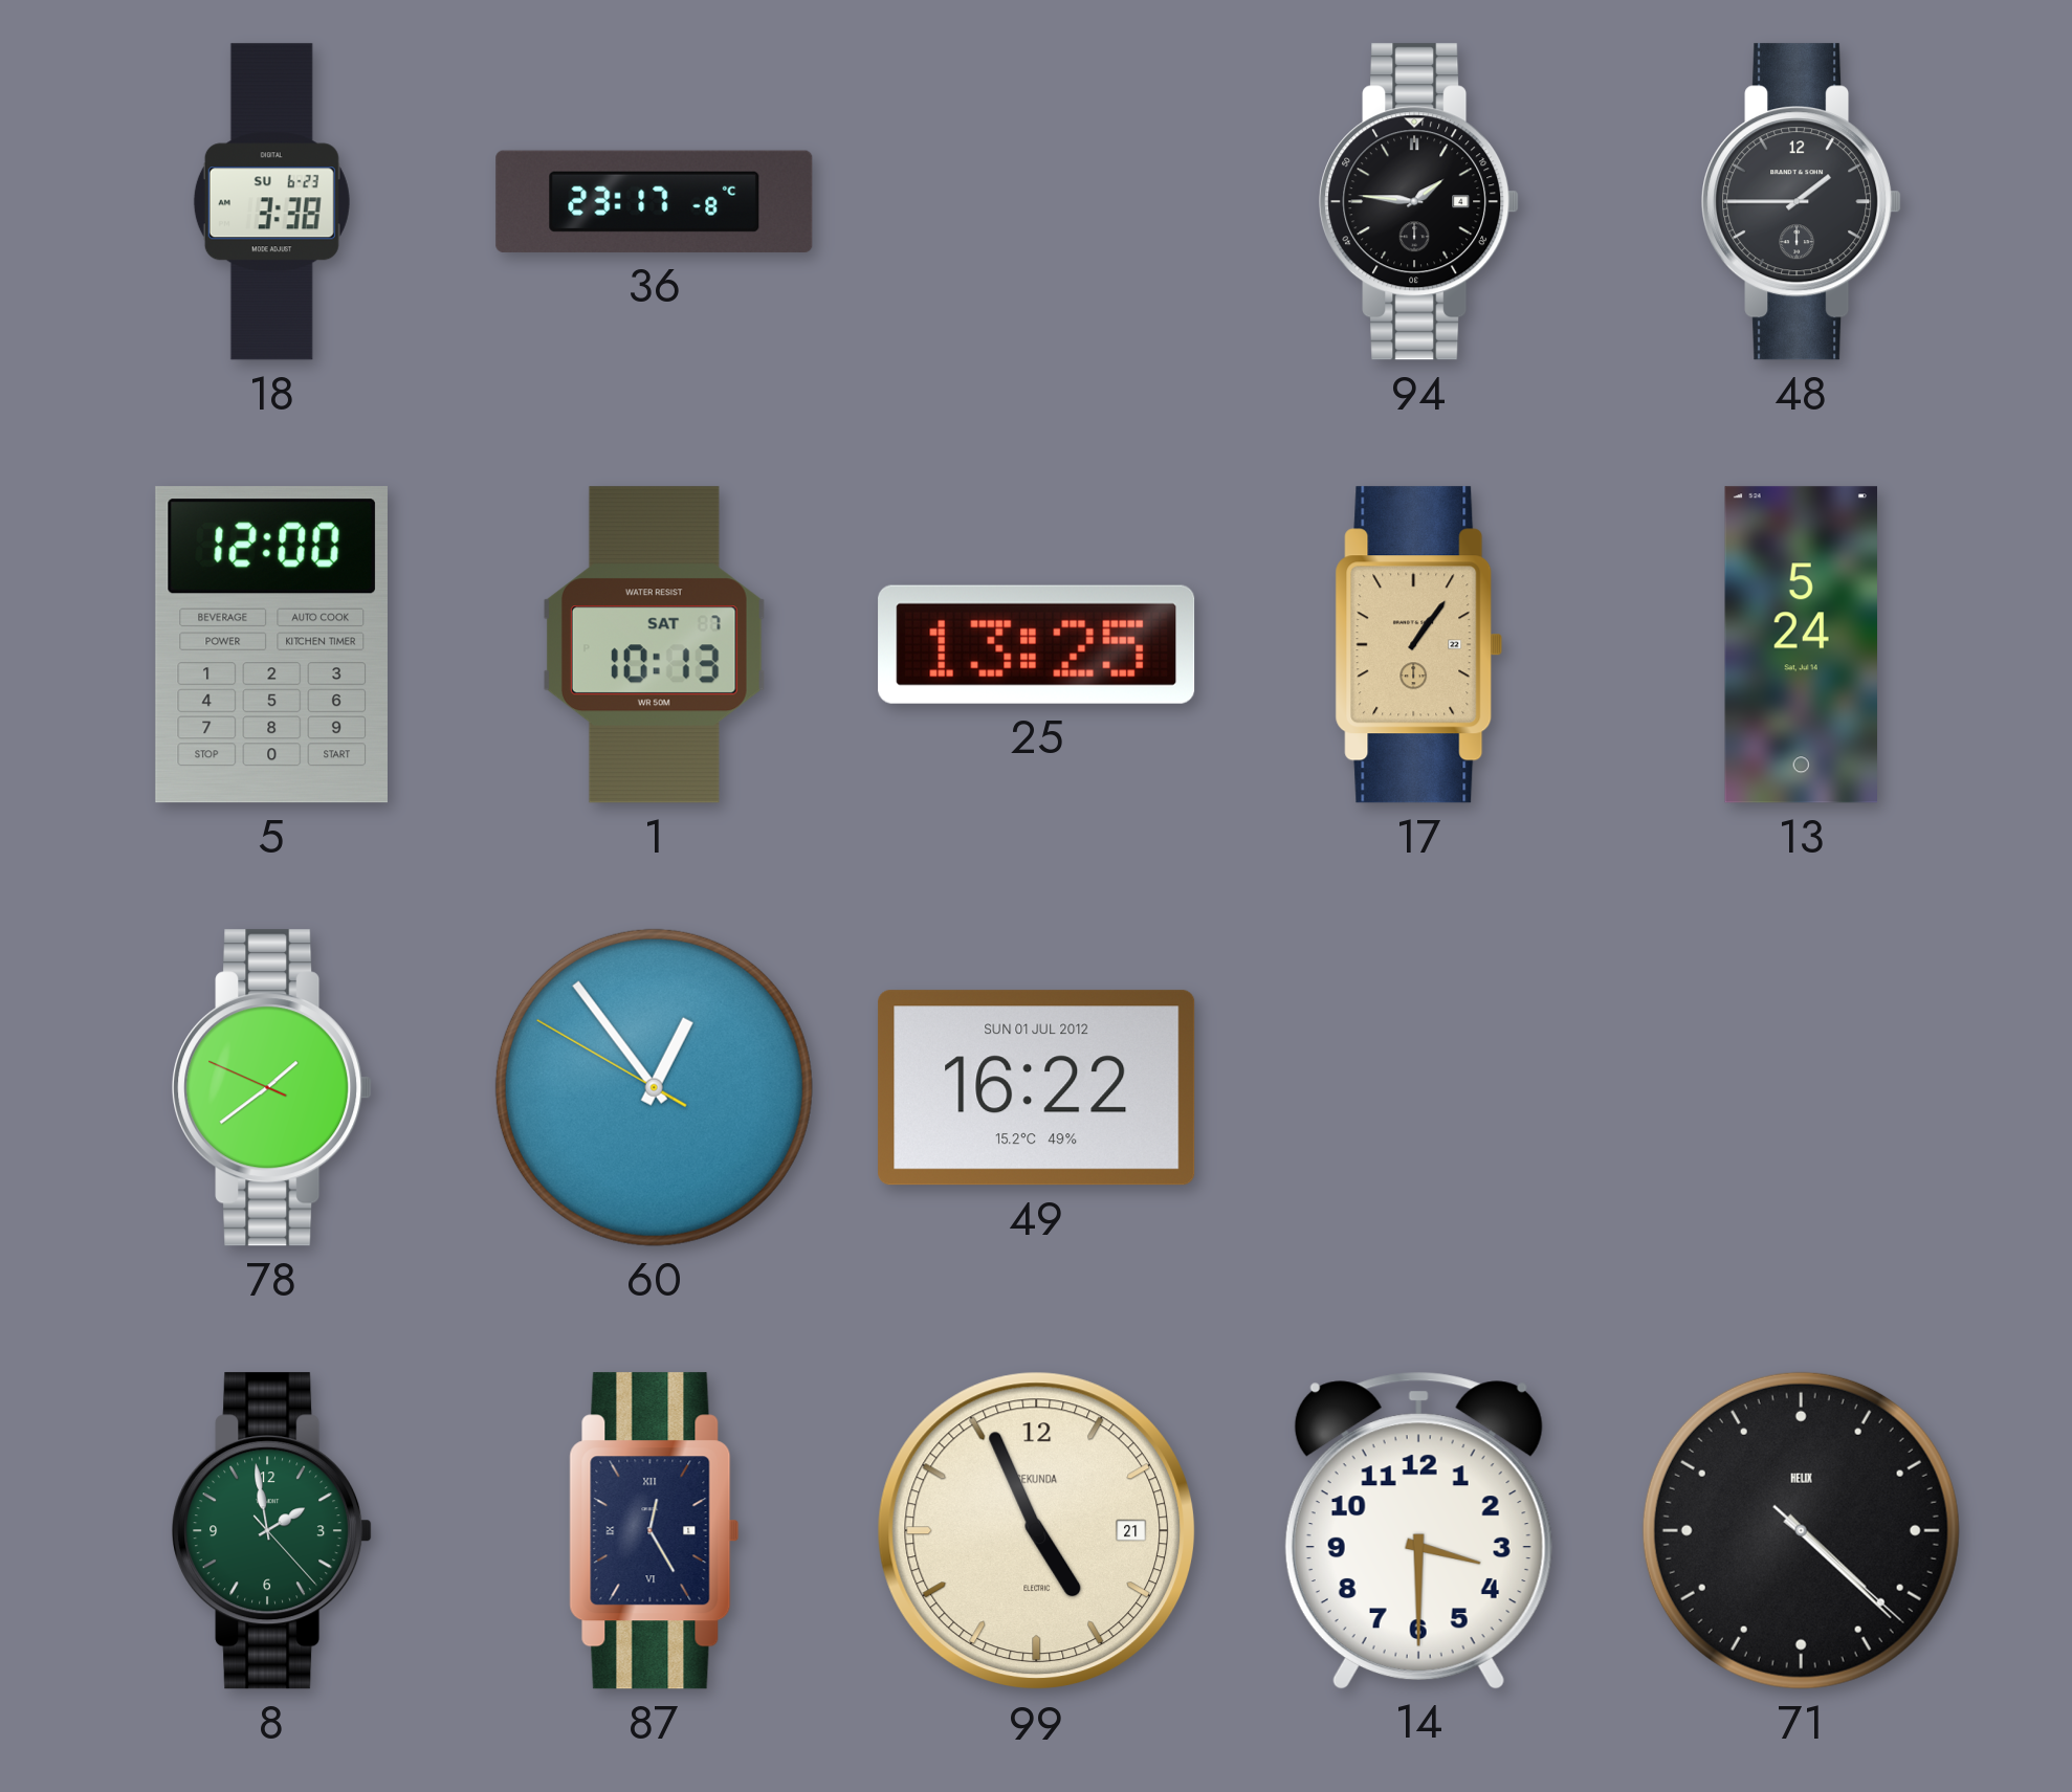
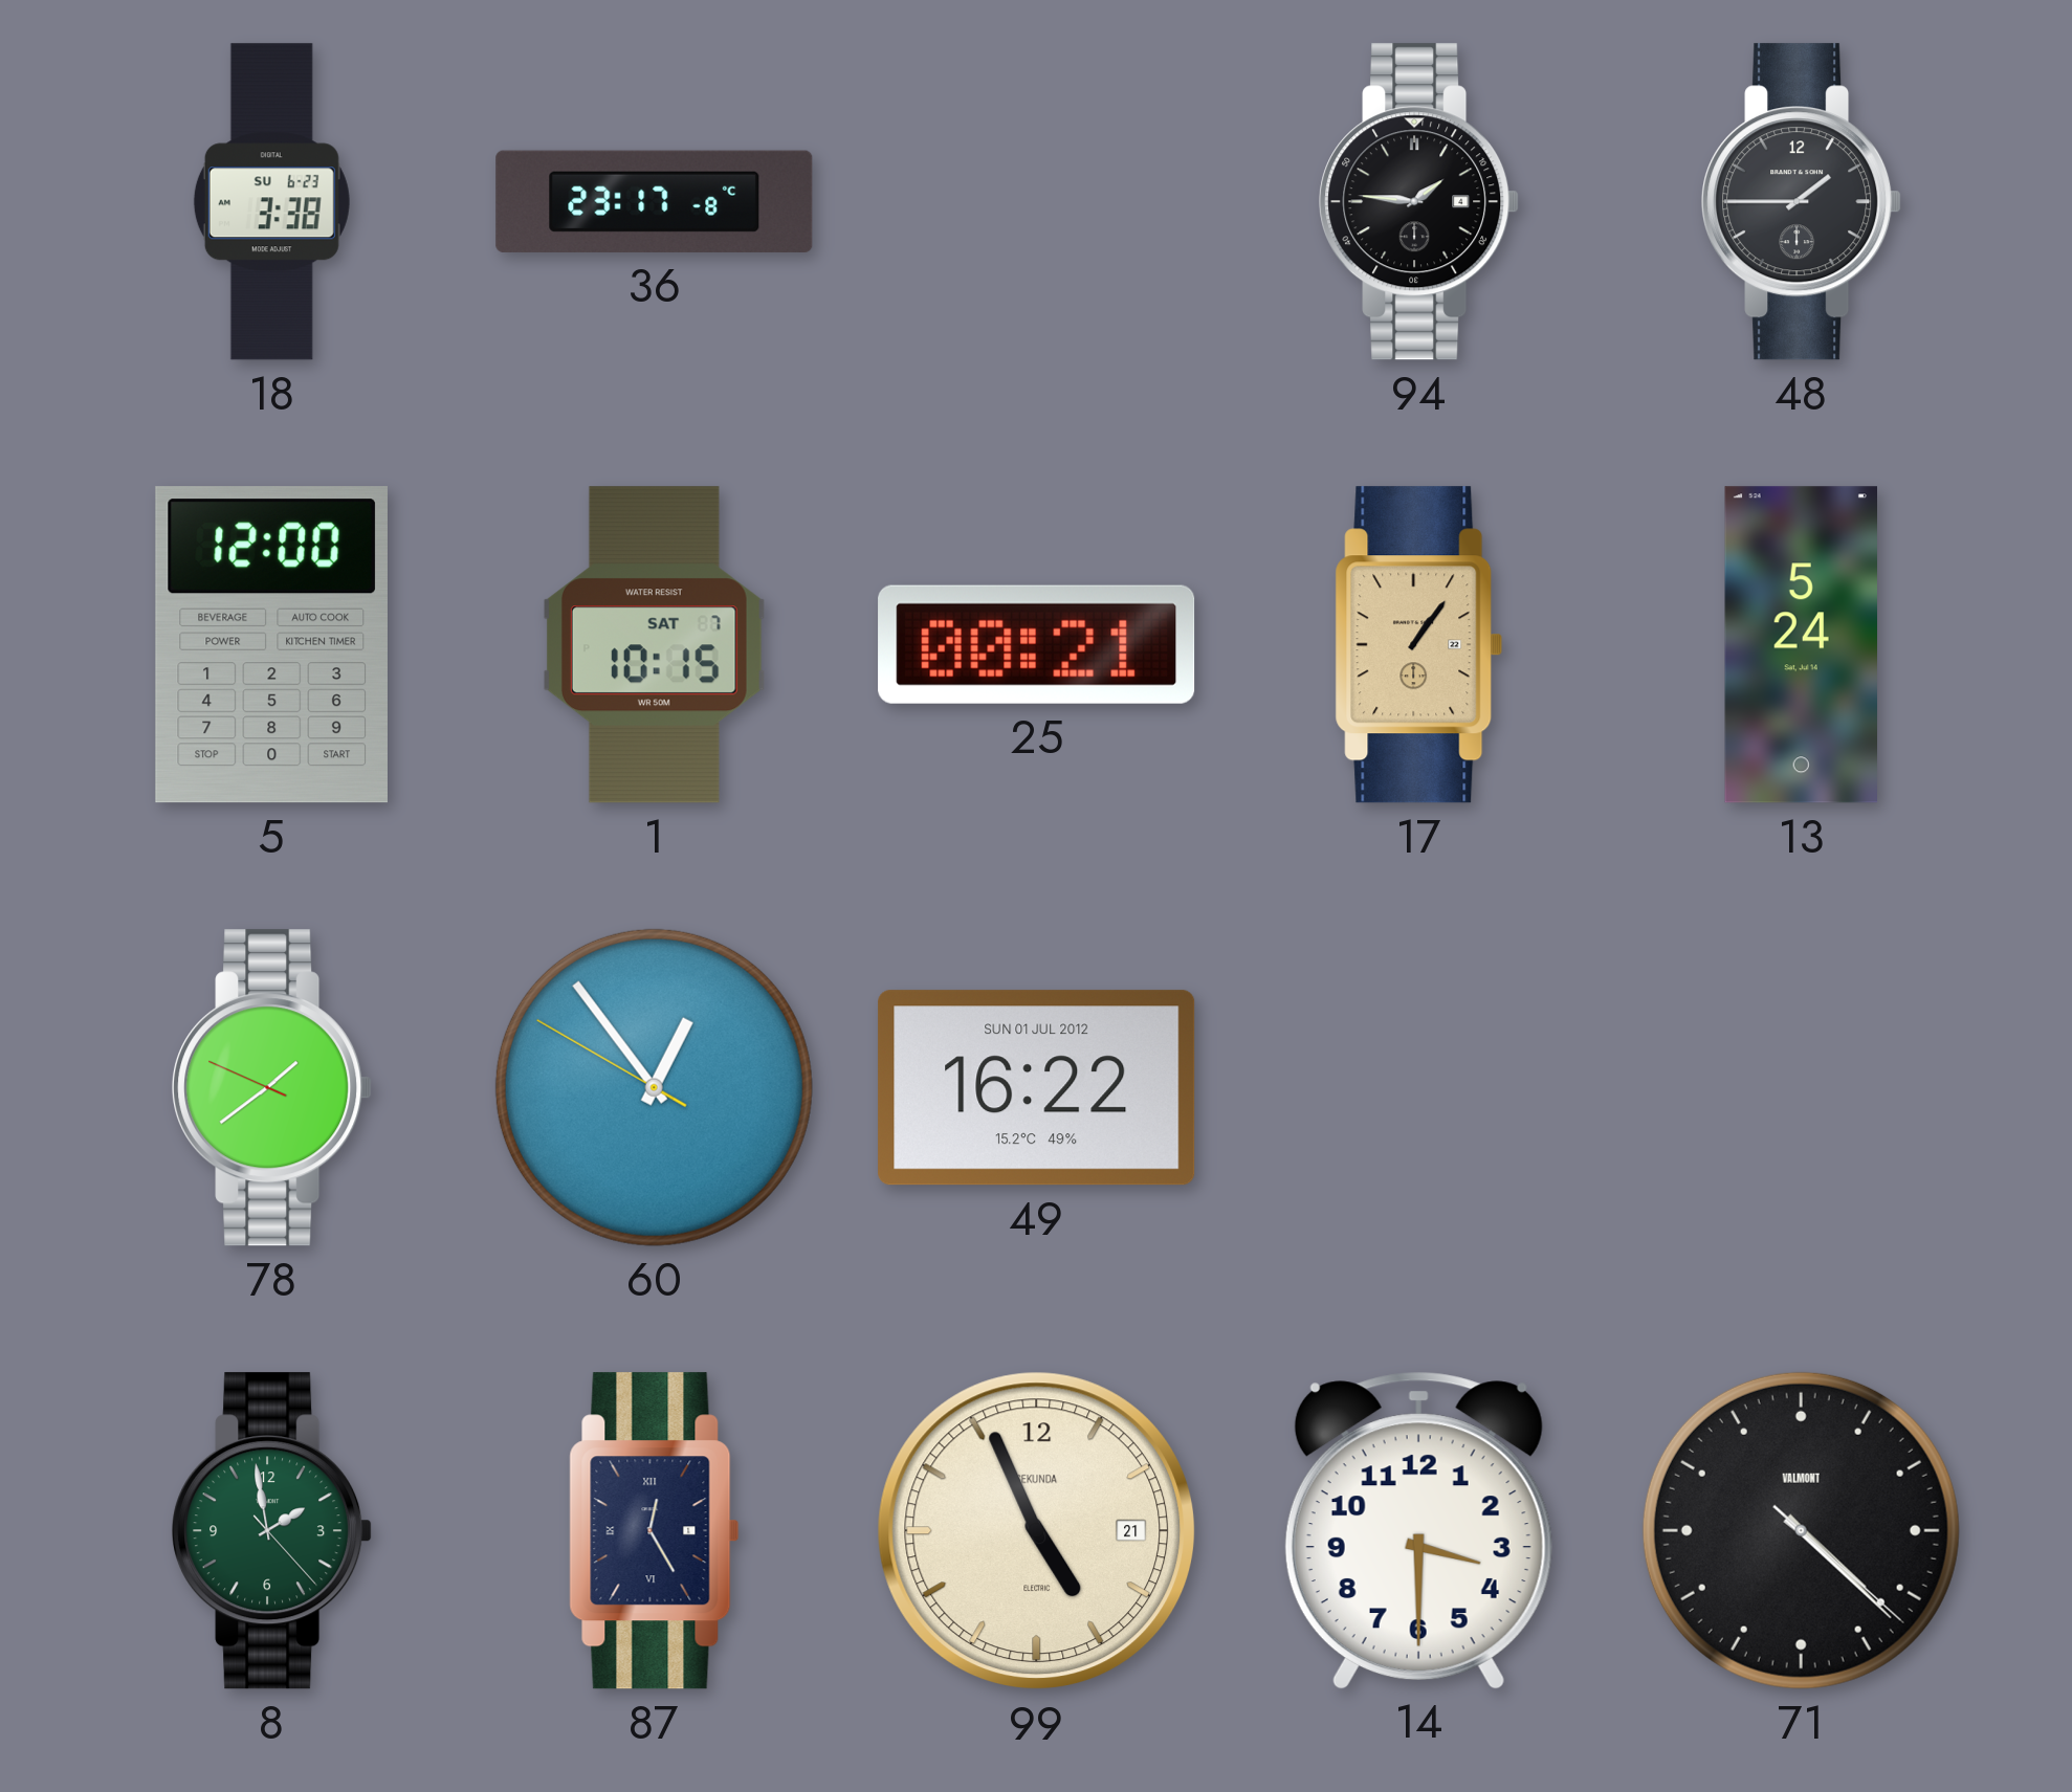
1: 10:13 -> 10:15
25: 13:25 -> 00:21
71 brand: HELIX -> VALMONT
